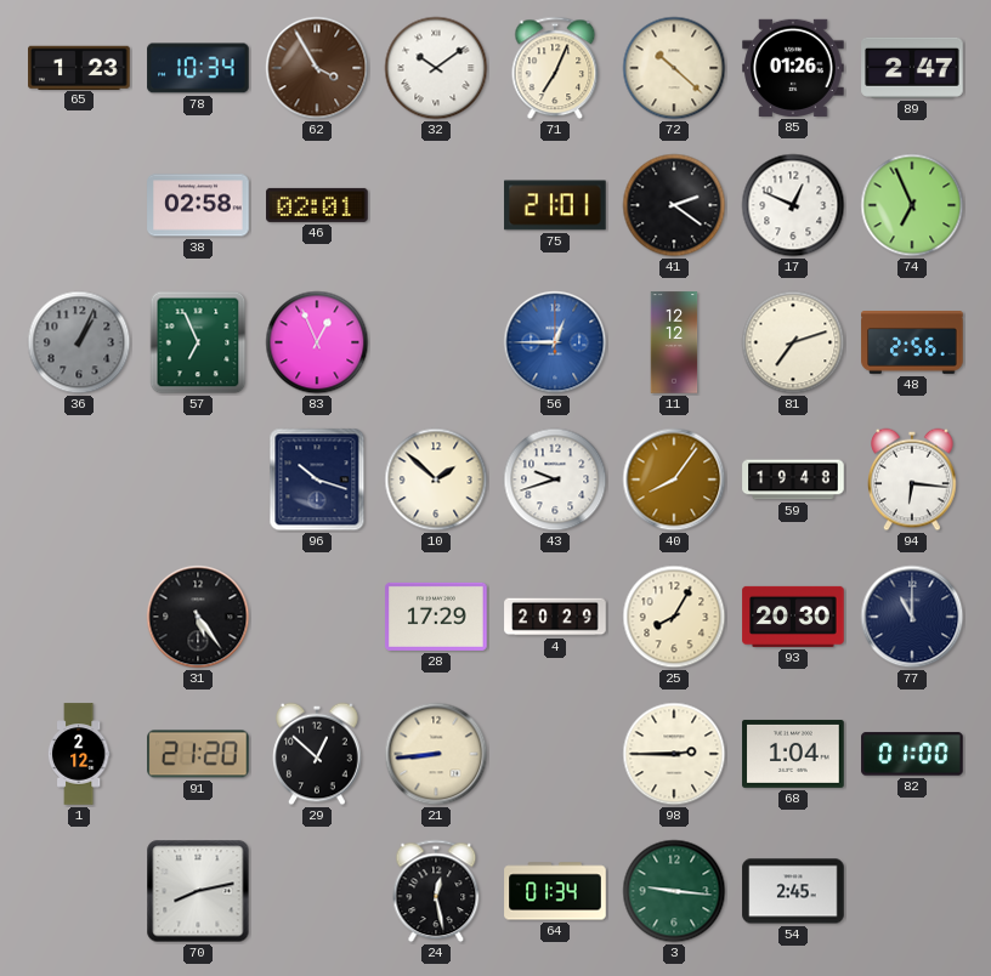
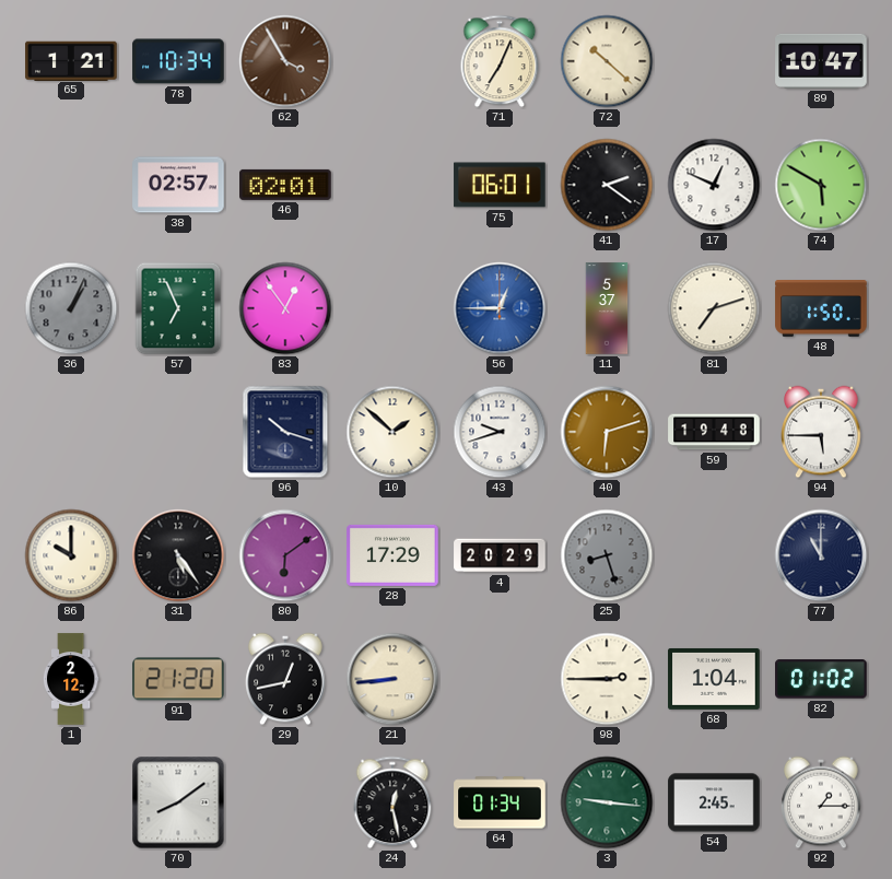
65: 1:23 -> 1:21
32: 10:09 -> none
85: 01:26 -> none
89: 2:47 -> 10:47
38: 02:58 -> 02:57
75: 21:01 -> 06:01
74: 6:56 -> 5:50
83: 12:56 -> 12:54
11: 12:12 -> 5:37
48: 2:56 -> 1:50
40: 8:06 -> 6:12
94: 6:16 -> 5:45
86: none -> 10:00
80: none -> 6:09
25: 8:05 -> 8:27
25 dial: cream -> grey
93: 20:30 -> none
29: 12:52 -> 12:43
82: 01:00 -> 01:02
70: 8:13 -> 8:09
92: none -> 1:15
